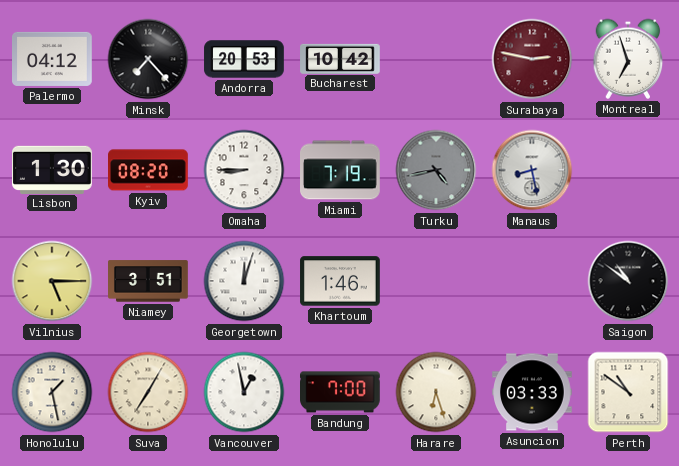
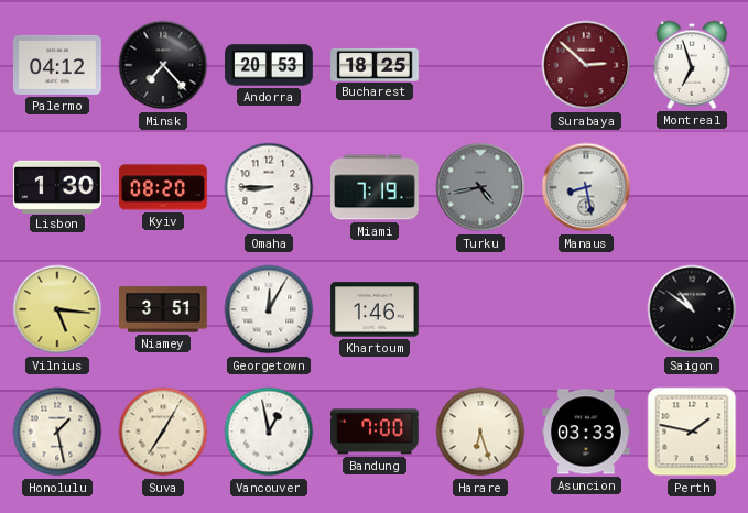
Bucharest: 10:42 -> 18:25
Surabaya: 2:47 -> 2:52
Vilnius: 5:15 -> 5:16
Georgetown: 12:03 -> 12:05
Perth: 10:51 -> 1:47
